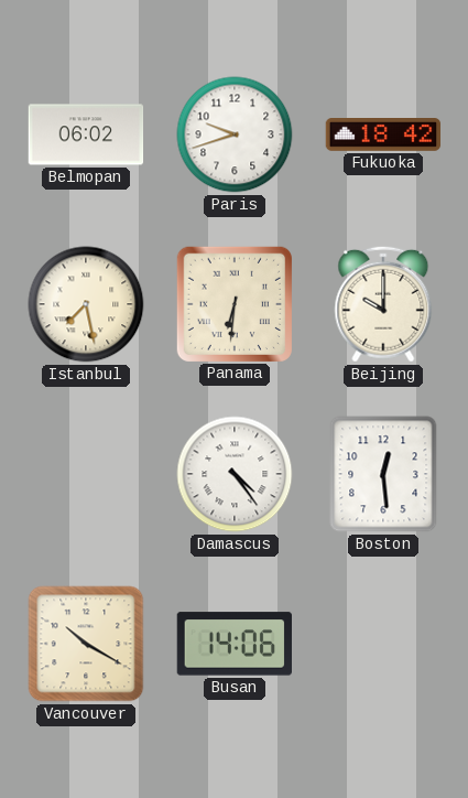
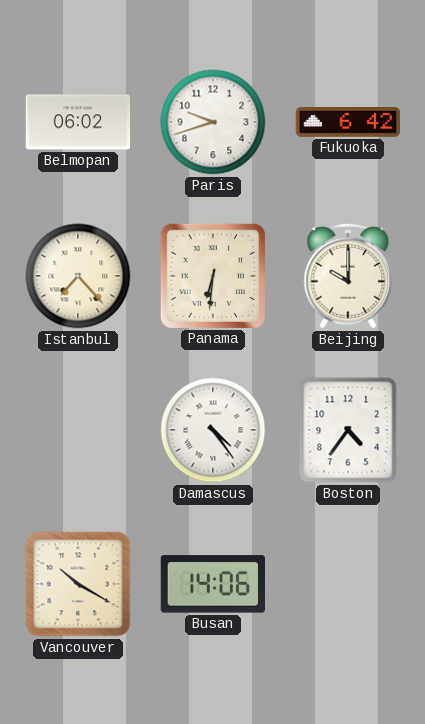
Fukuoka: 18:42 -> 6:42
Istanbul: 7:28 -> 7:23
Boston: 12:29 -> 4:36
